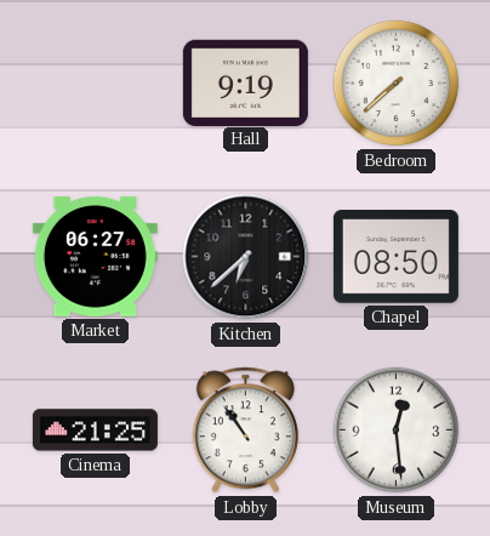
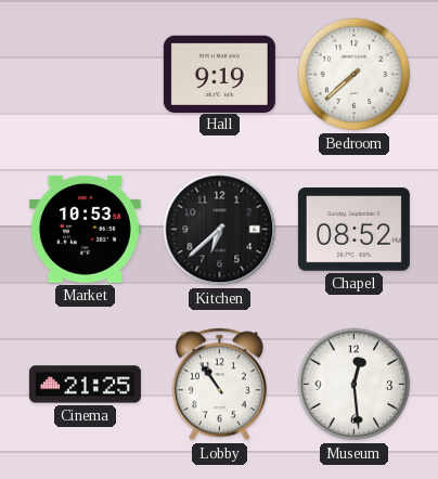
Market: 06:27 -> 10:53
Chapel: 08:50 -> 08:52
